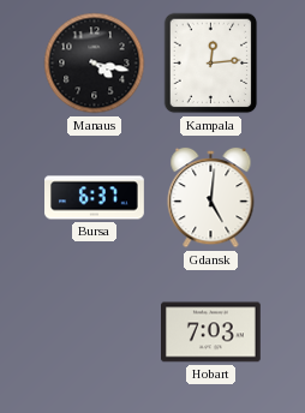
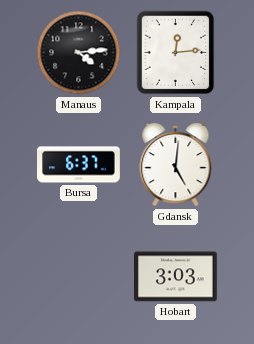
Manaus: 4:17 -> 4:14
Hobart: 7:03 -> 3:03
